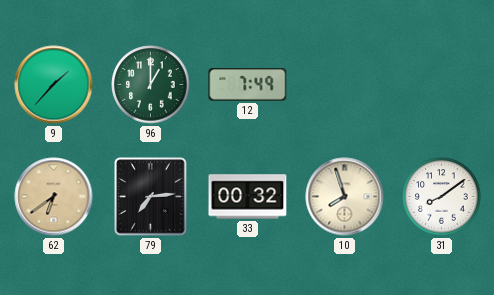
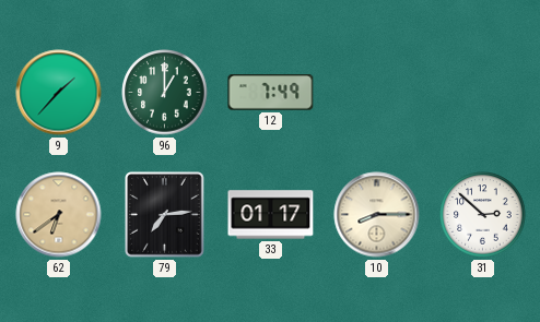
33: 00:32 -> 01:17
10: 7:57 -> 8:15
31: 8:09 -> 2:52
